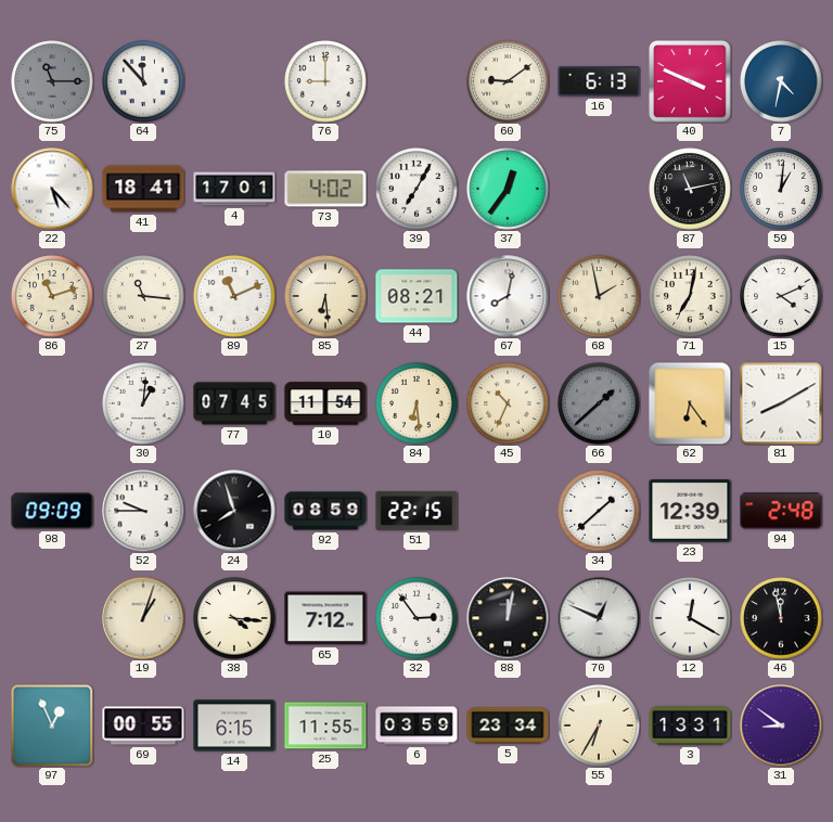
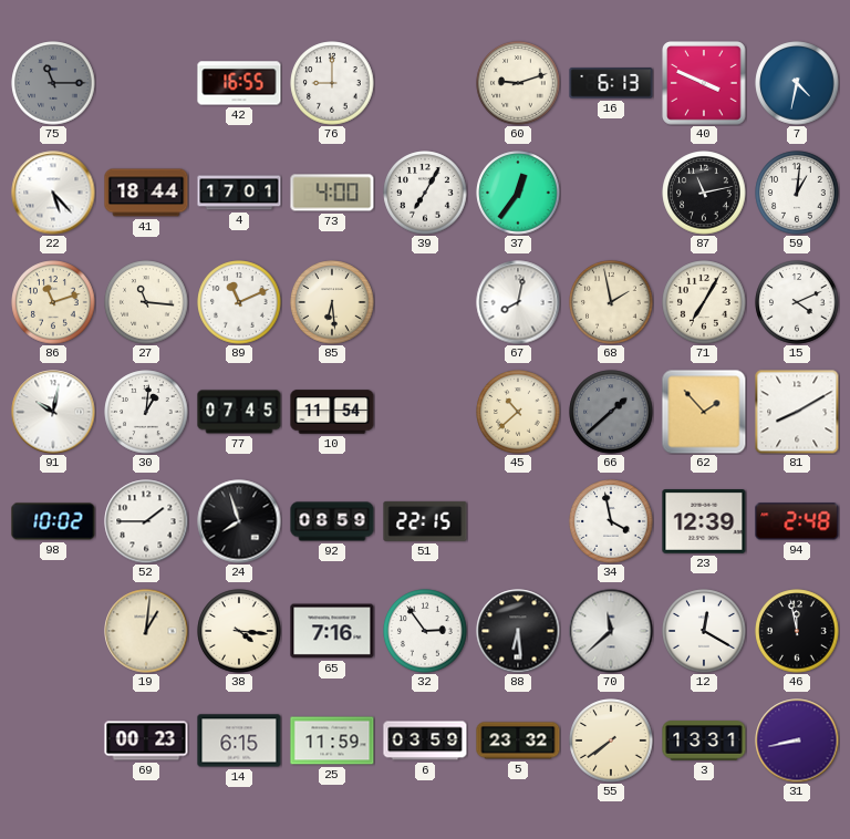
64: 11:53 -> none
42: none -> 16:55
60: 9:09 -> 9:12
41: 18:41 -> 18:44
73: 4:02 -> 4:00
44: 08:21 -> none
71: 7:02 -> 7:05
91: none -> 10:02
84: 6:29 -> none
45: 10:34 -> 10:38
62: 6:24 -> 1:53
98: 09:09 -> 10:02
52: 9:45 -> 1:45
34: 1:38 -> 3:58
19: 1:03 -> 1:01
65: 7:12 -> 7:16
88: 12:02 -> 6:29
70: 12:49 -> 11:38
97: 12:56 -> none
69: 00:55 -> 00:23
25: 11:55 -> 11:59
5: 23:34 -> 23:32
55: 6:35 -> 7:39
31: 8:51 -> 8:43
